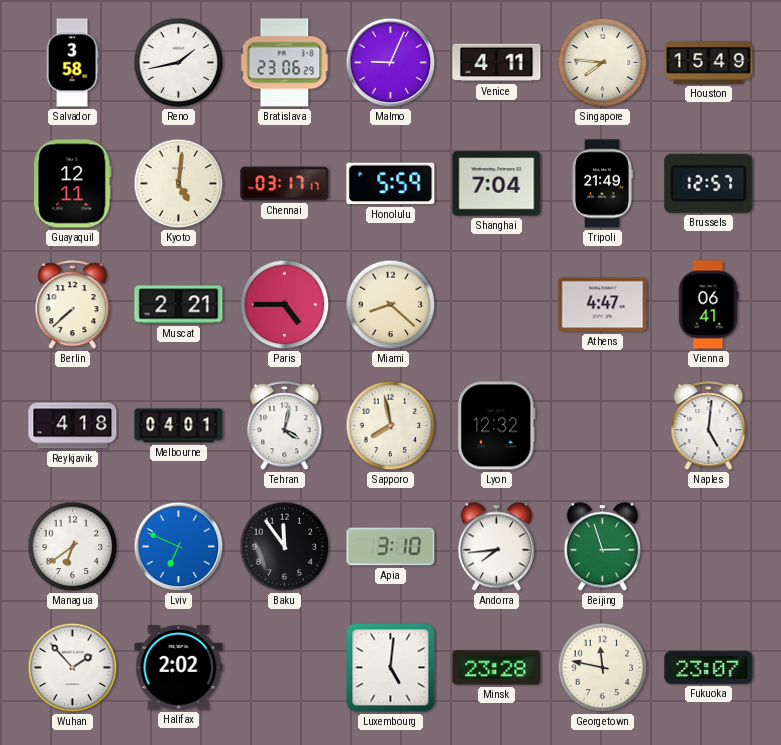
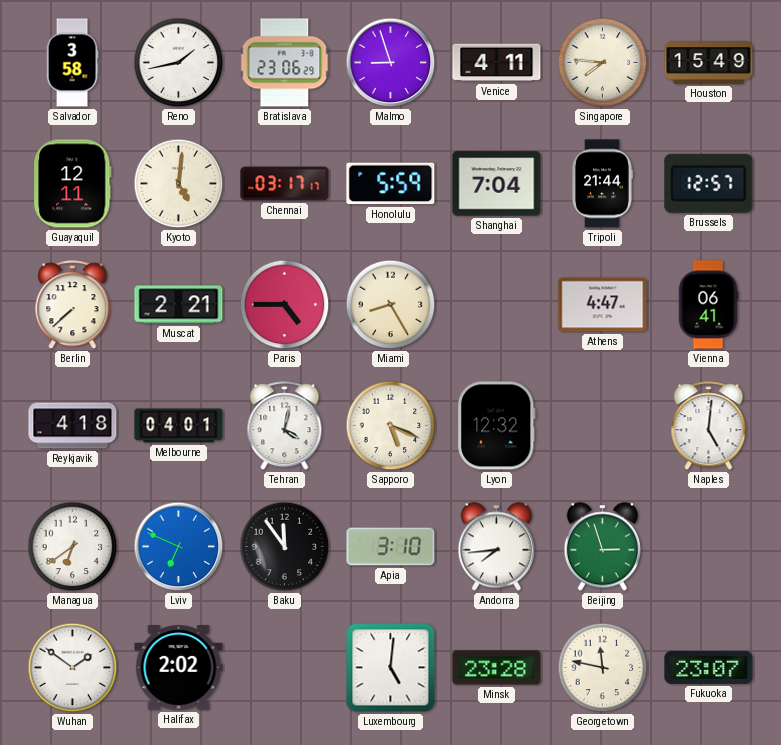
Malmo: 9:04 -> 8:57
Tripoli: 21:49 -> 21:44
Miami: 8:22 -> 8:25
Sapporo: 7:58 -> 5:19
Wuhan: 1:53 -> 1:51
